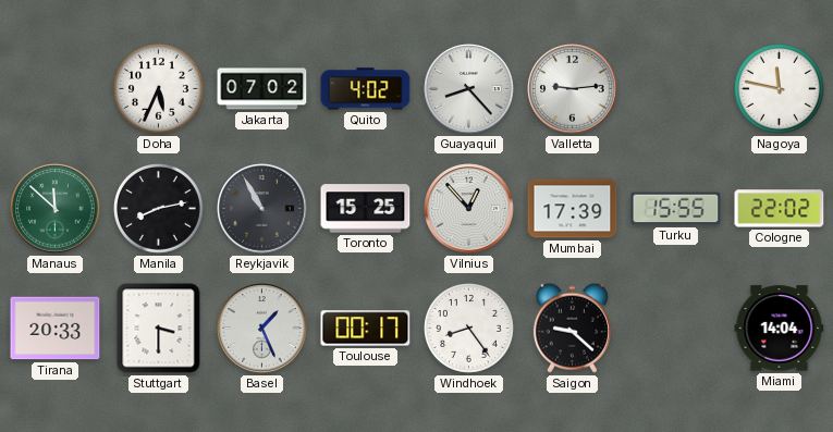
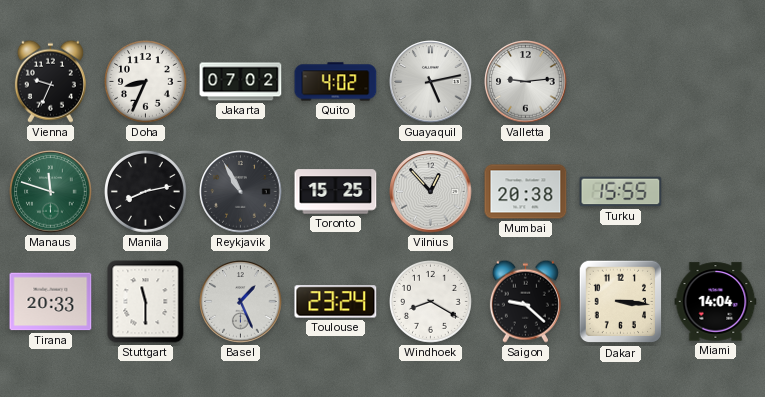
Vienna: none -> 9:34
Doha: 5:34 -> 8:34
Guayaquil: 8:23 -> 5:13
Nagoya: 11:47 -> none
Manaus: 11:52 -> 11:48
Mumbai: 17:39 -> 20:38
Cologne: 22:02 -> none
Stuttgart: 3:30 -> 11:30
Toulouse: 00:17 -> 23:24
Windhoek: 8:24 -> 8:20
Dakar: none -> 3:16
